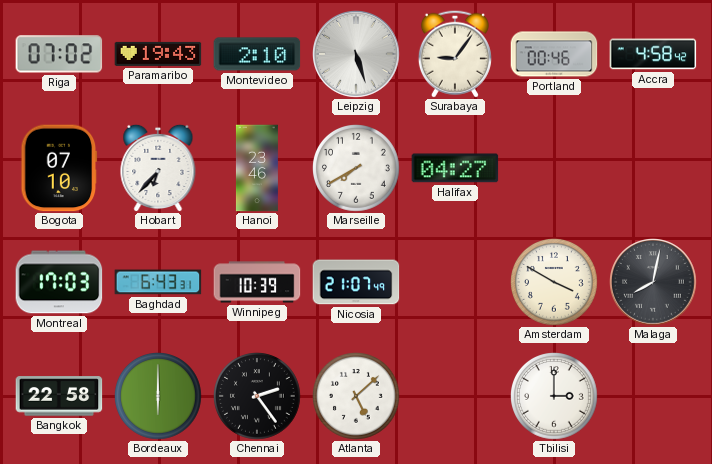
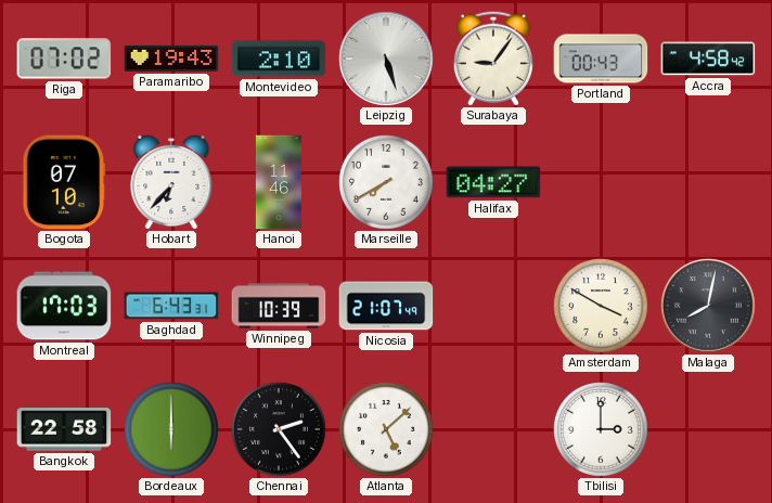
Portland: 00:46 -> 00:43
Hanoi: 23:46 -> 11:46
